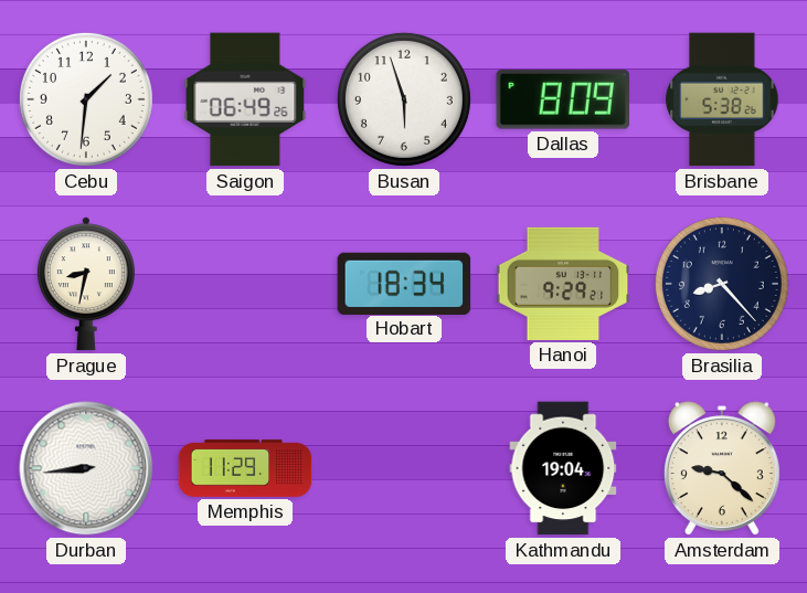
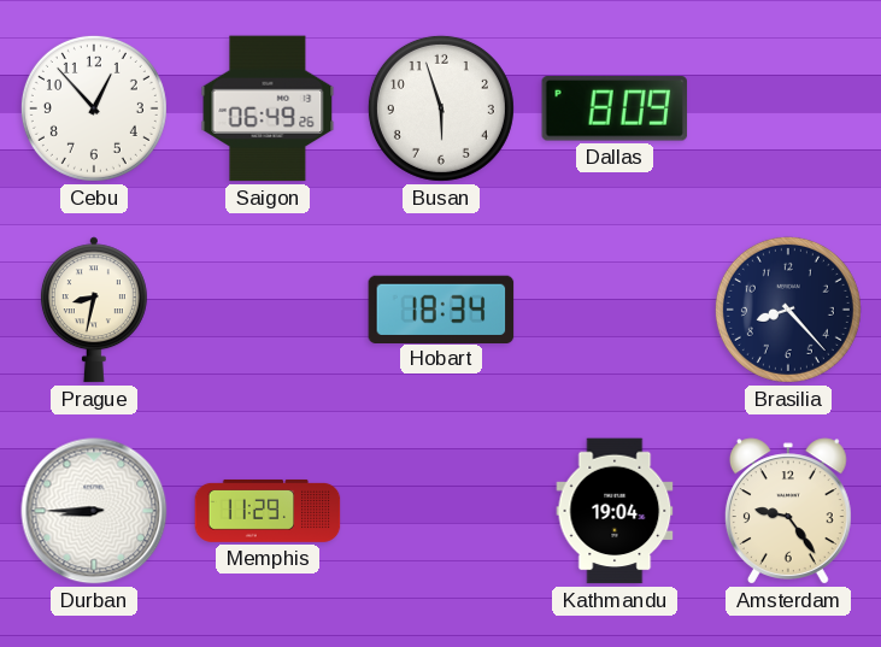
Cebu: 1:31 -> 12:53
Brisbane: 5:38 -> none
Hanoi: 9:29 -> none
Durban: 8:44 -> 8:45
Amsterdam: 9:22 -> 9:24
